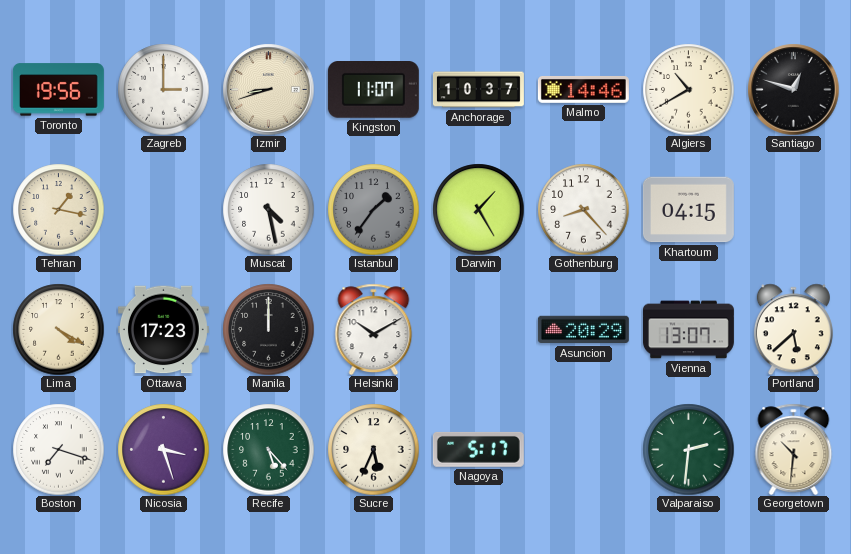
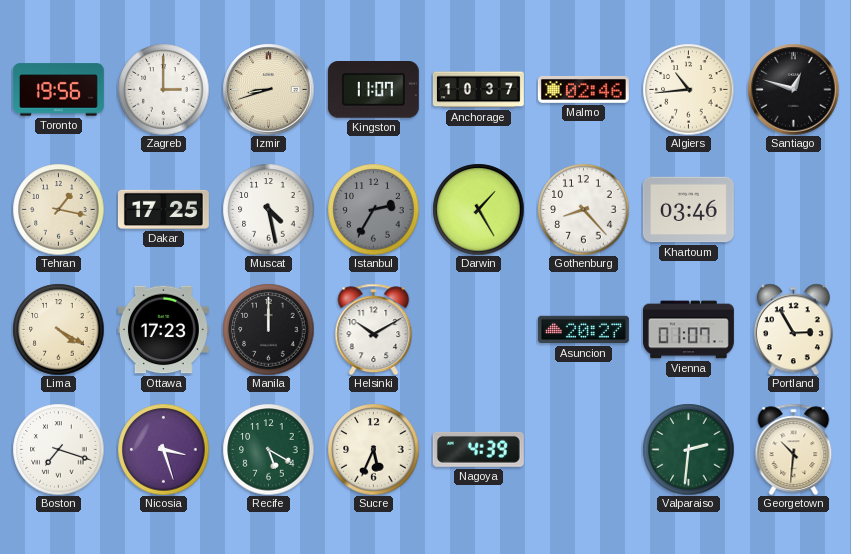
Malmo: 14:46 -> 02:46
Algiers: 10:40 -> 10:44
Dakar: none -> 17:25
Istanbul: 1:36 -> 2:35
Khartoum: 04:15 -> 03:46
Asuncion: 20:29 -> 20:27
Vienna: 13:07 -> 01:07
Portland: 5:38 -> 2:55
Recife: 5:23 -> 5:20
Nagoya: 5:17 -> 4:39
